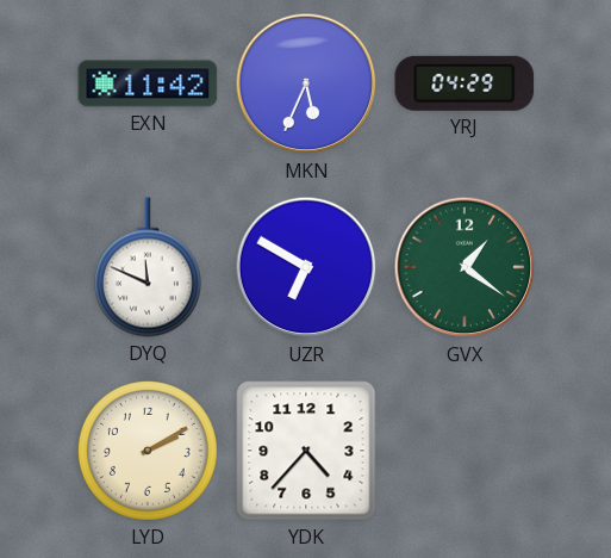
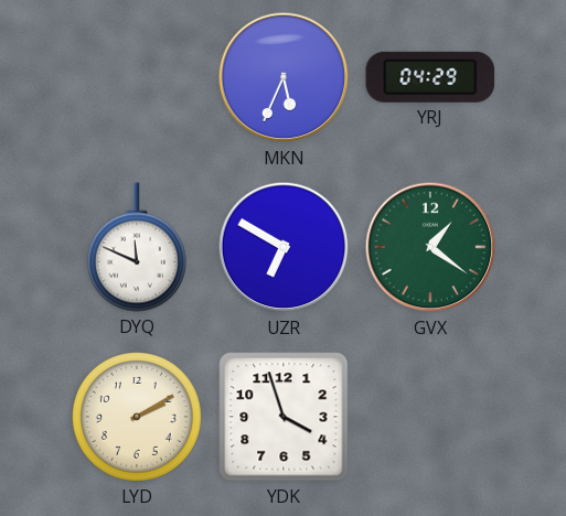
EXN: 11:42 -> none
YDK: 4:37 -> 3:57
